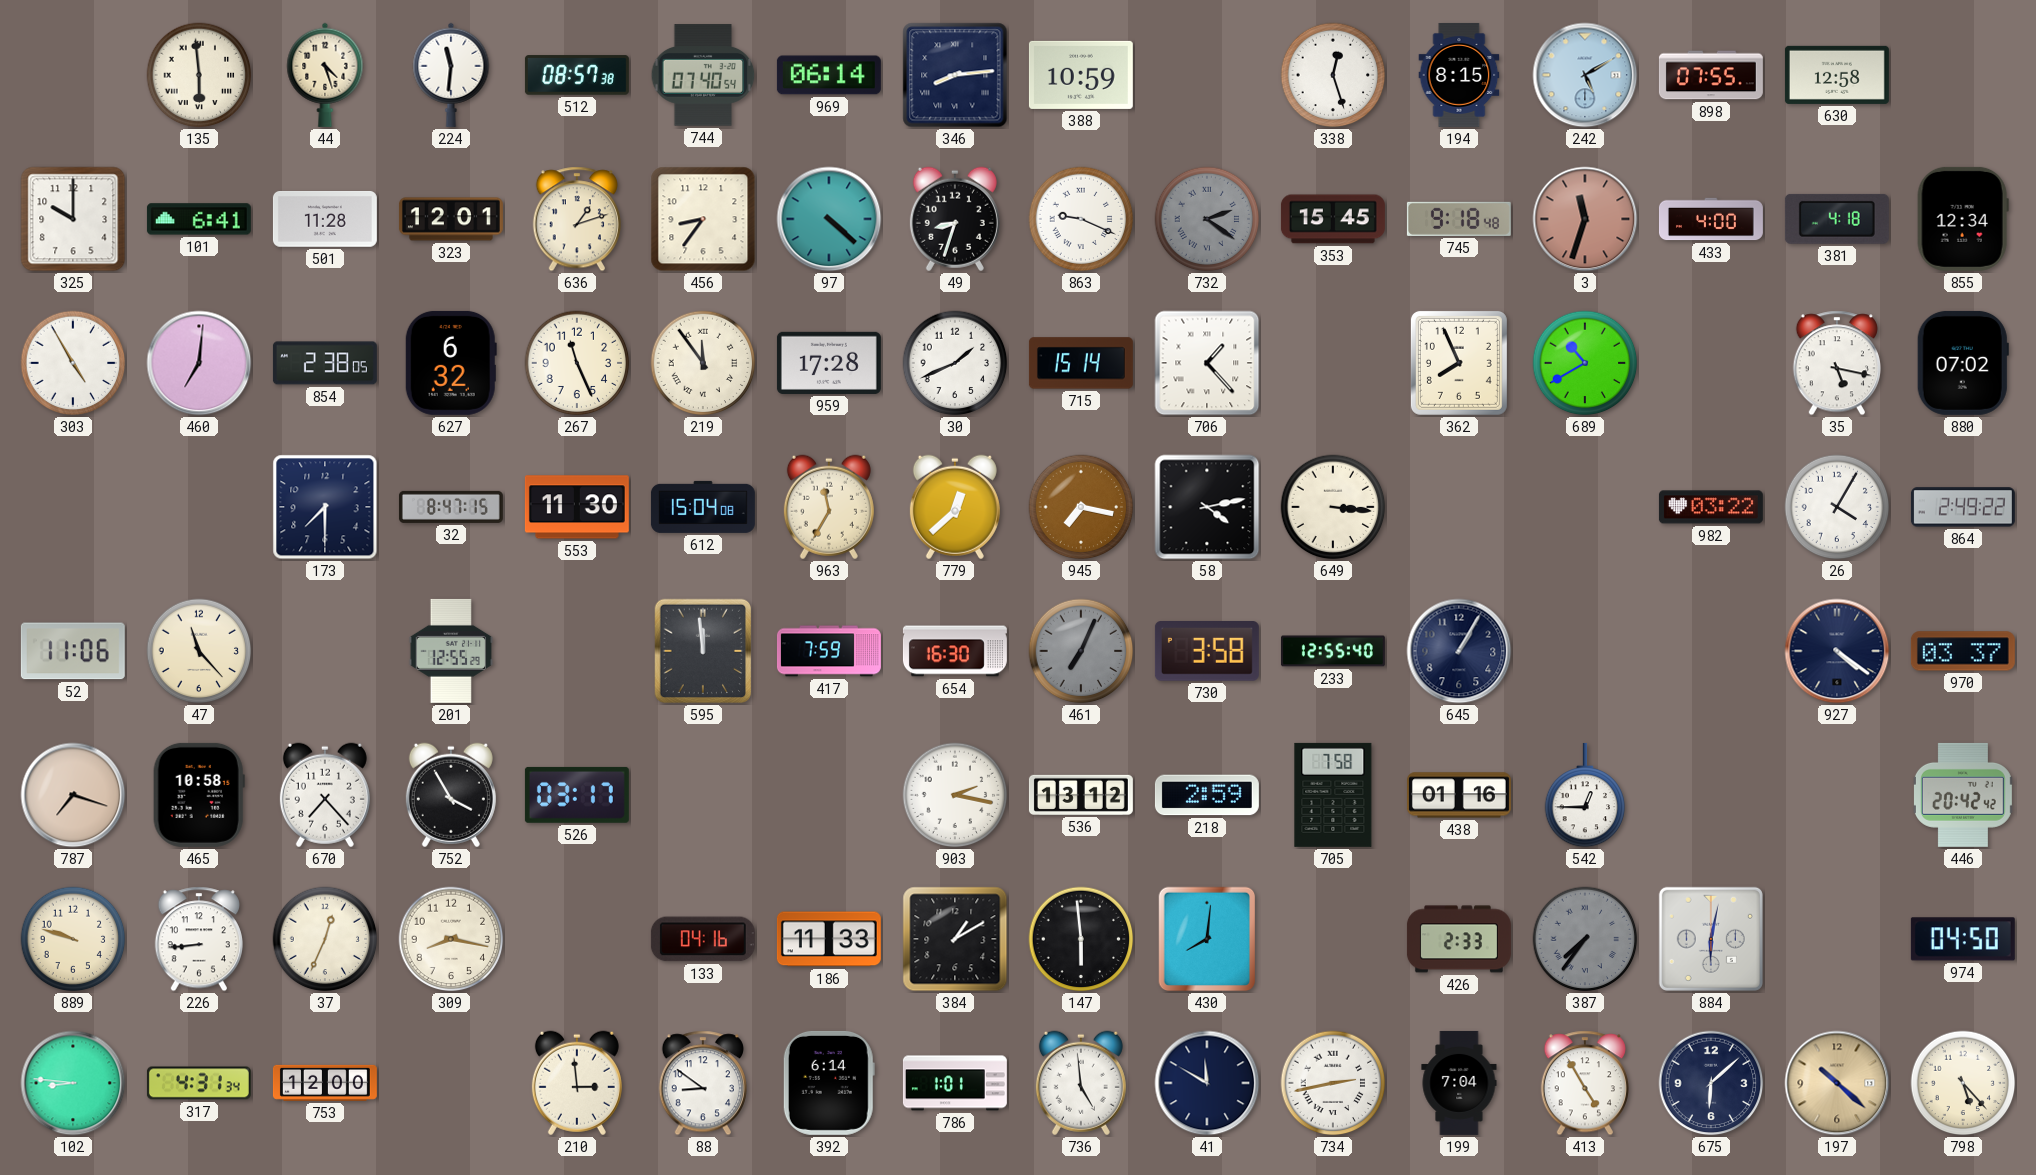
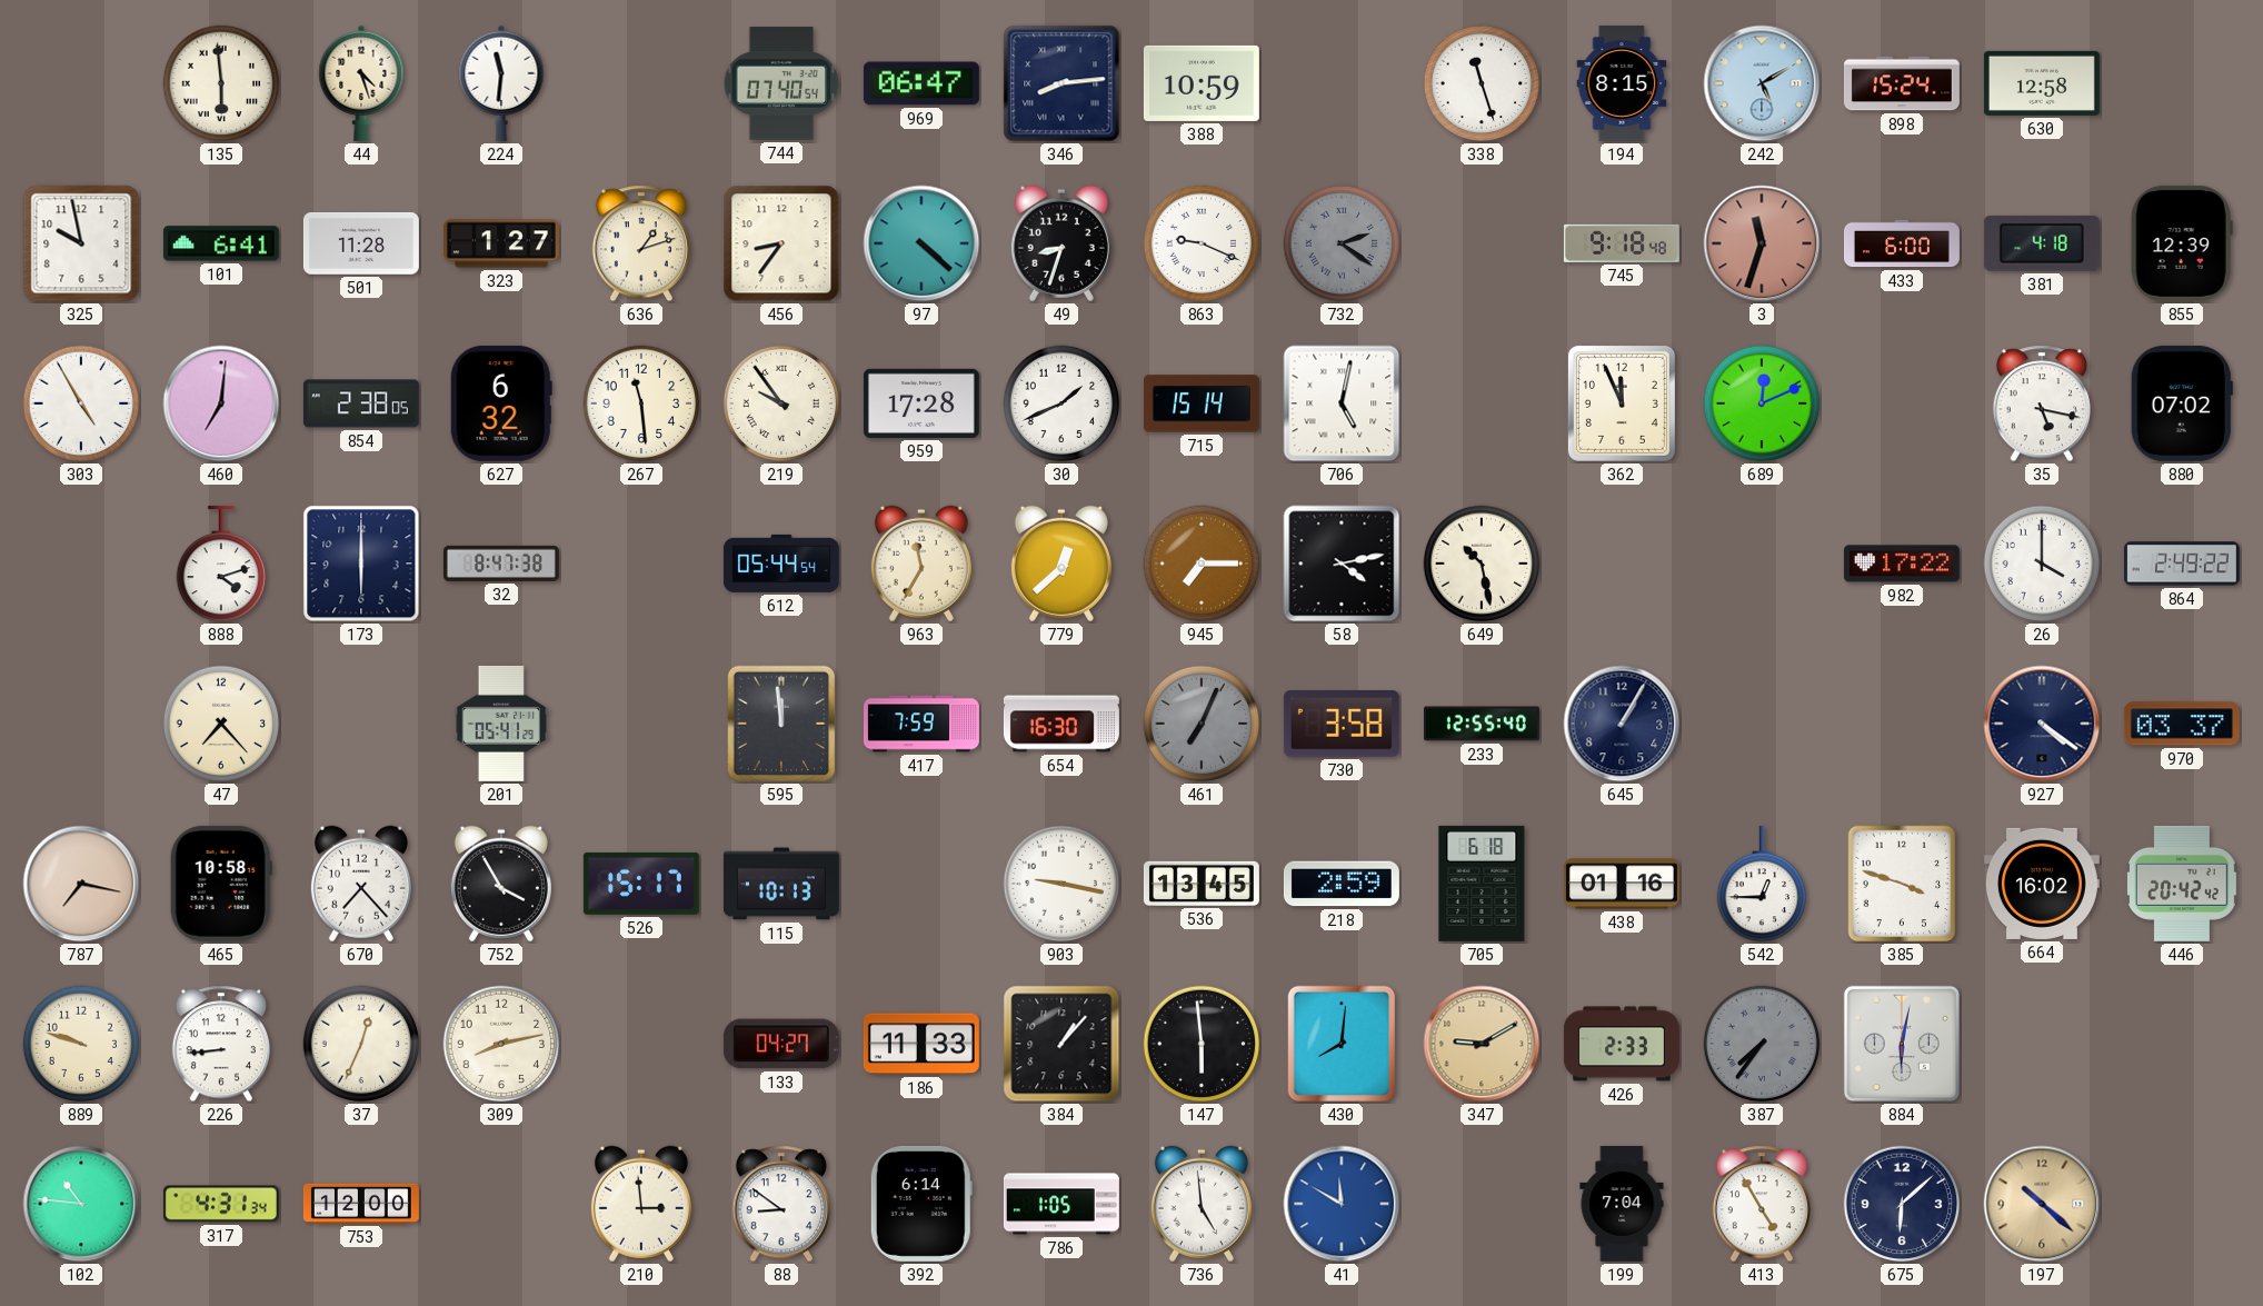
512: 08:57 -> none
969: 06:14 -> 06:47
338: 12:27 -> 11:27
898: 07:55 -> 15:24
325: 10:00 -> 9:58
323: 12:01 -> 1:27
353: 15:45 -> none
433: 4:00 -> 6:00
855: 12:34 -> 12:39
267: 11:26 -> 11:29
219: 11:54 -> 9:54
706: 1:23 -> 5:02
362: 7:56 -> 11:56
689: 10:40 -> 12:11
888: none -> 4:12
173: 7:30 -> 6:00
32: 8:47:15 -> 8:47:38
553: 11:30 -> none
612: 15:04 -> 05:44
945: 7:17 -> 7:15
649: 3:16 -> 10:28
982: 03:22 -> 17:22
26: 4:05 -> 4:00
52: 11:06 -> none
47: 11:23 -> 7:23
201: 12:55 -> 05:41
787: 7:18 -> 7:17
526: 03:17 -> 15:17
115: none -> 10:13
903: 2:17 -> 9:17
536: 13:12 -> 13:45
705: 7:58 -> 6:18
385: none -> 3:48
664: none -> 16:02
309: 8:17 -> 8:13
133: 04:16 -> 04:27
384: 1:10 -> 1:07
347: none -> 9:10
974: 04:50 -> none
102: 8:46 -> 10:46
786: 1:01 -> 1:05
41 dial: navy -> blue
734: 2:43 -> none
798: 5:23 -> none
